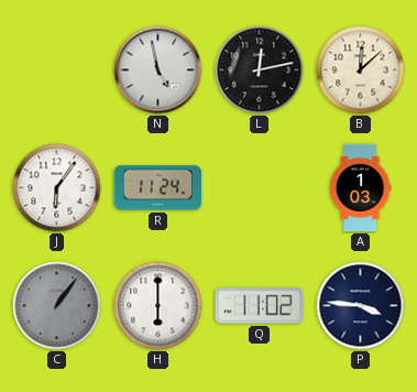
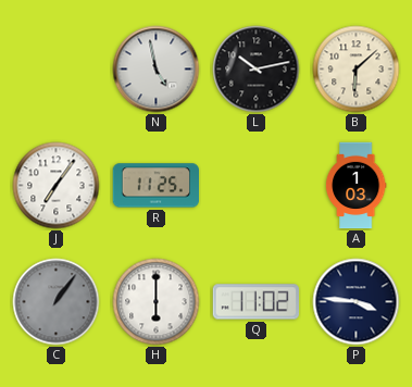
L: 12:13 -> 10:13
B: 12:08 -> 6:08
J: 6:06 -> 7:06
R: 11:24 -> 11:25
